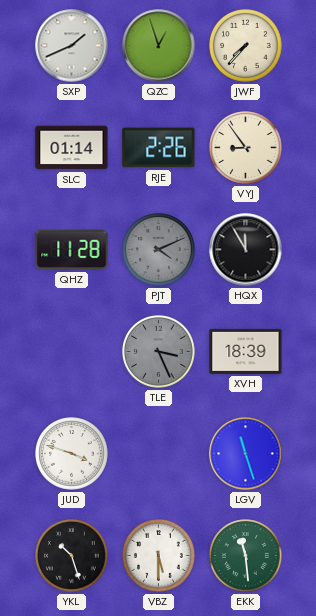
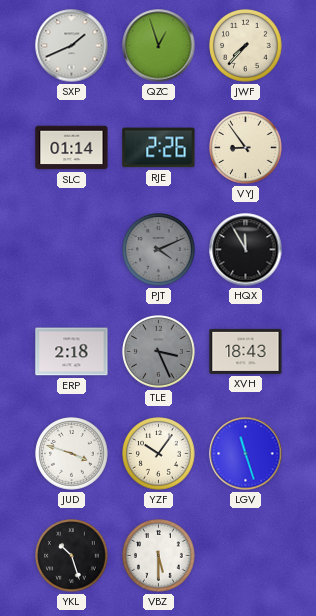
QHZ: 11:28 -> none
ERP: none -> 2:18
XVH: 18:39 -> 18:43
YZF: none -> 10:06
EKK: 11:29 -> none
